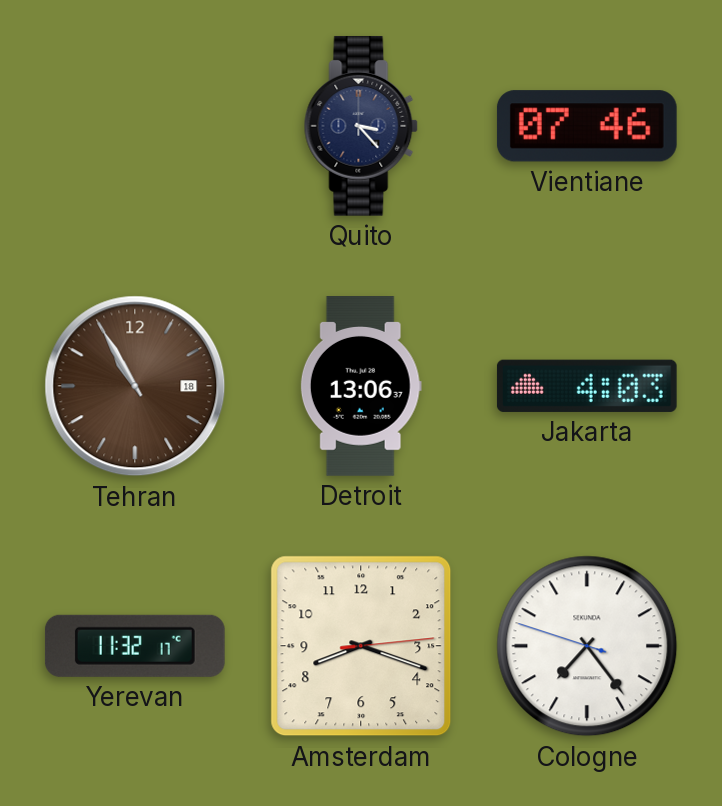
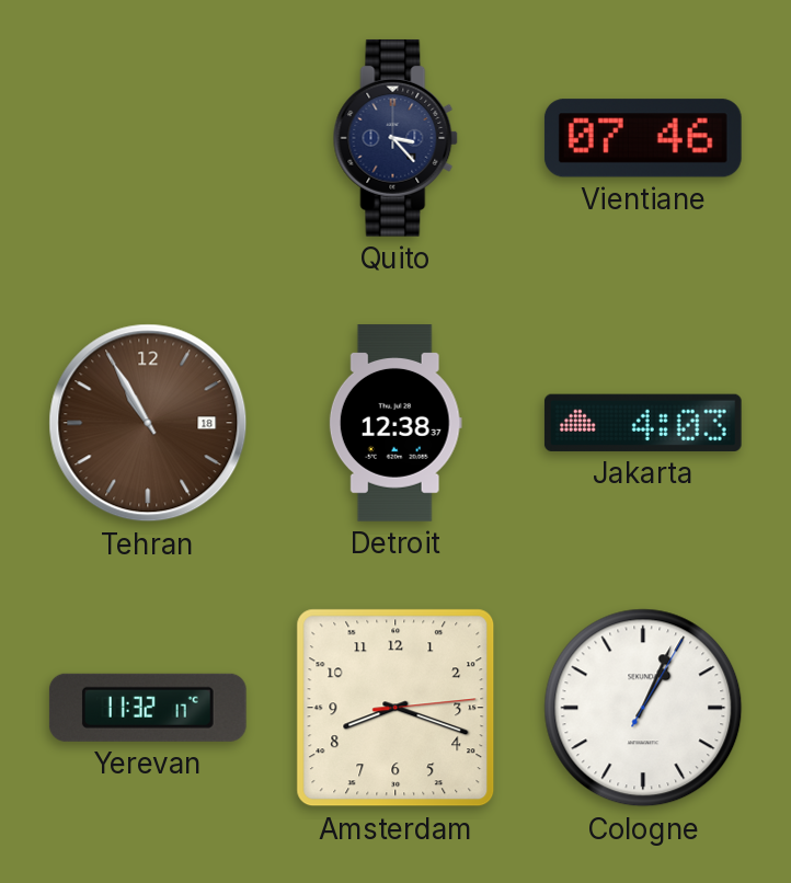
Detroit: 13:06 -> 12:38
Cologne: 7:23 -> 1:04
